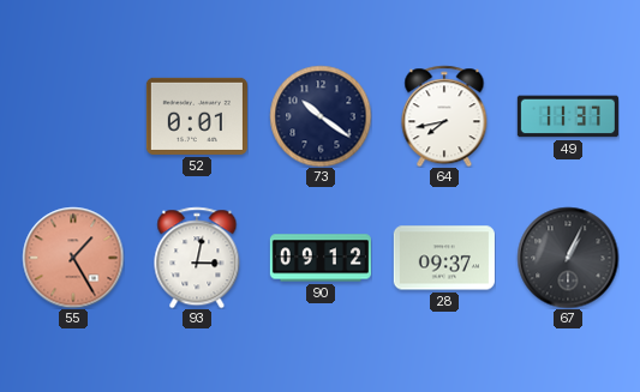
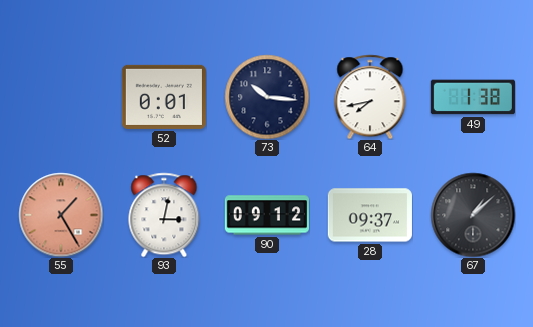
73: 10:21 -> 10:16
49: 11:37 -> 1:38
67: 1:04 -> 1:08
